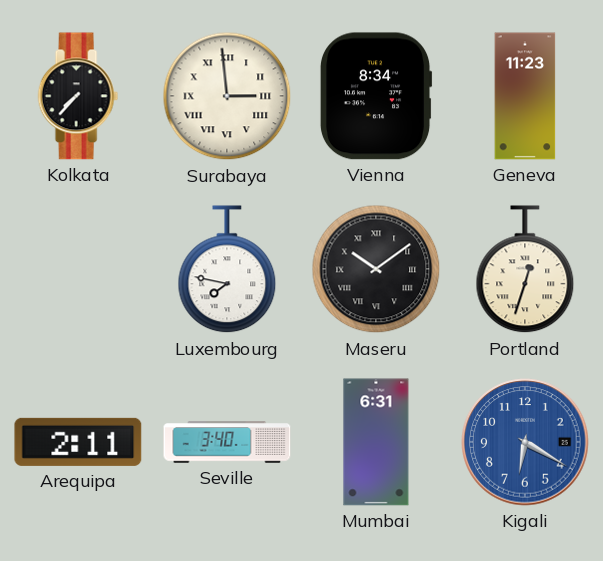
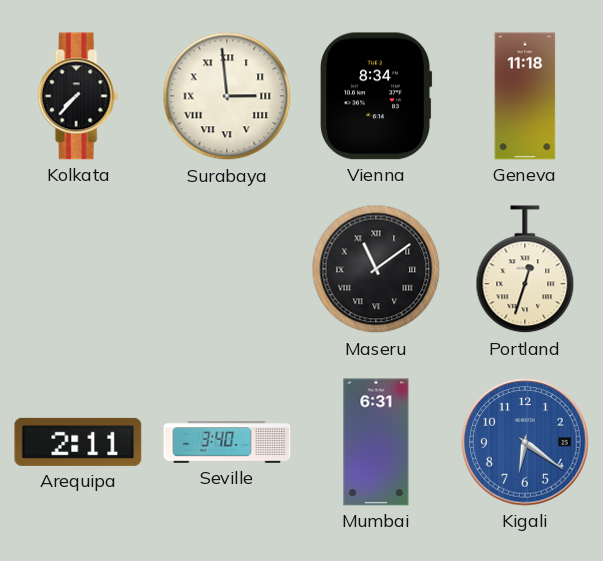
Geneva: 11:23 -> 11:18
Luxembourg: 7:47 -> none
Maseru: 10:09 -> 11:09
Kigali: 6:20 -> 6:21
